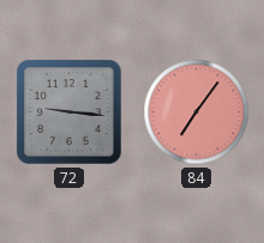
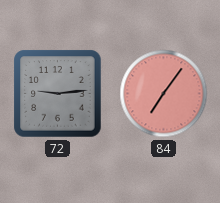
72: 9:16 -> 9:14
